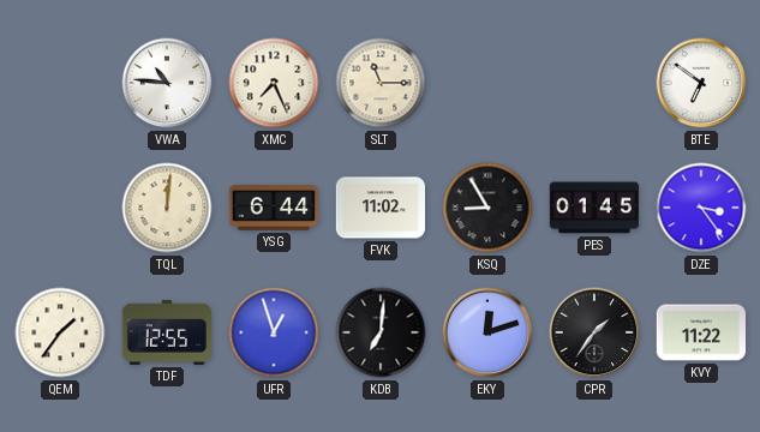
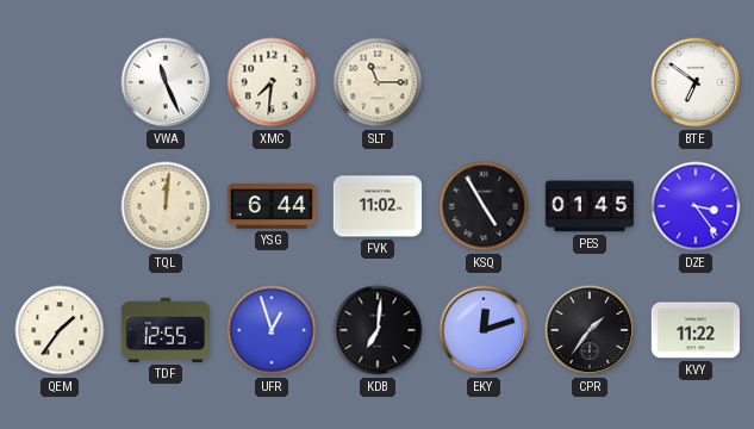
VWA: 10:46 -> 11:26
XMC: 7:26 -> 7:31
KSQ: 8:55 -> 4:55
